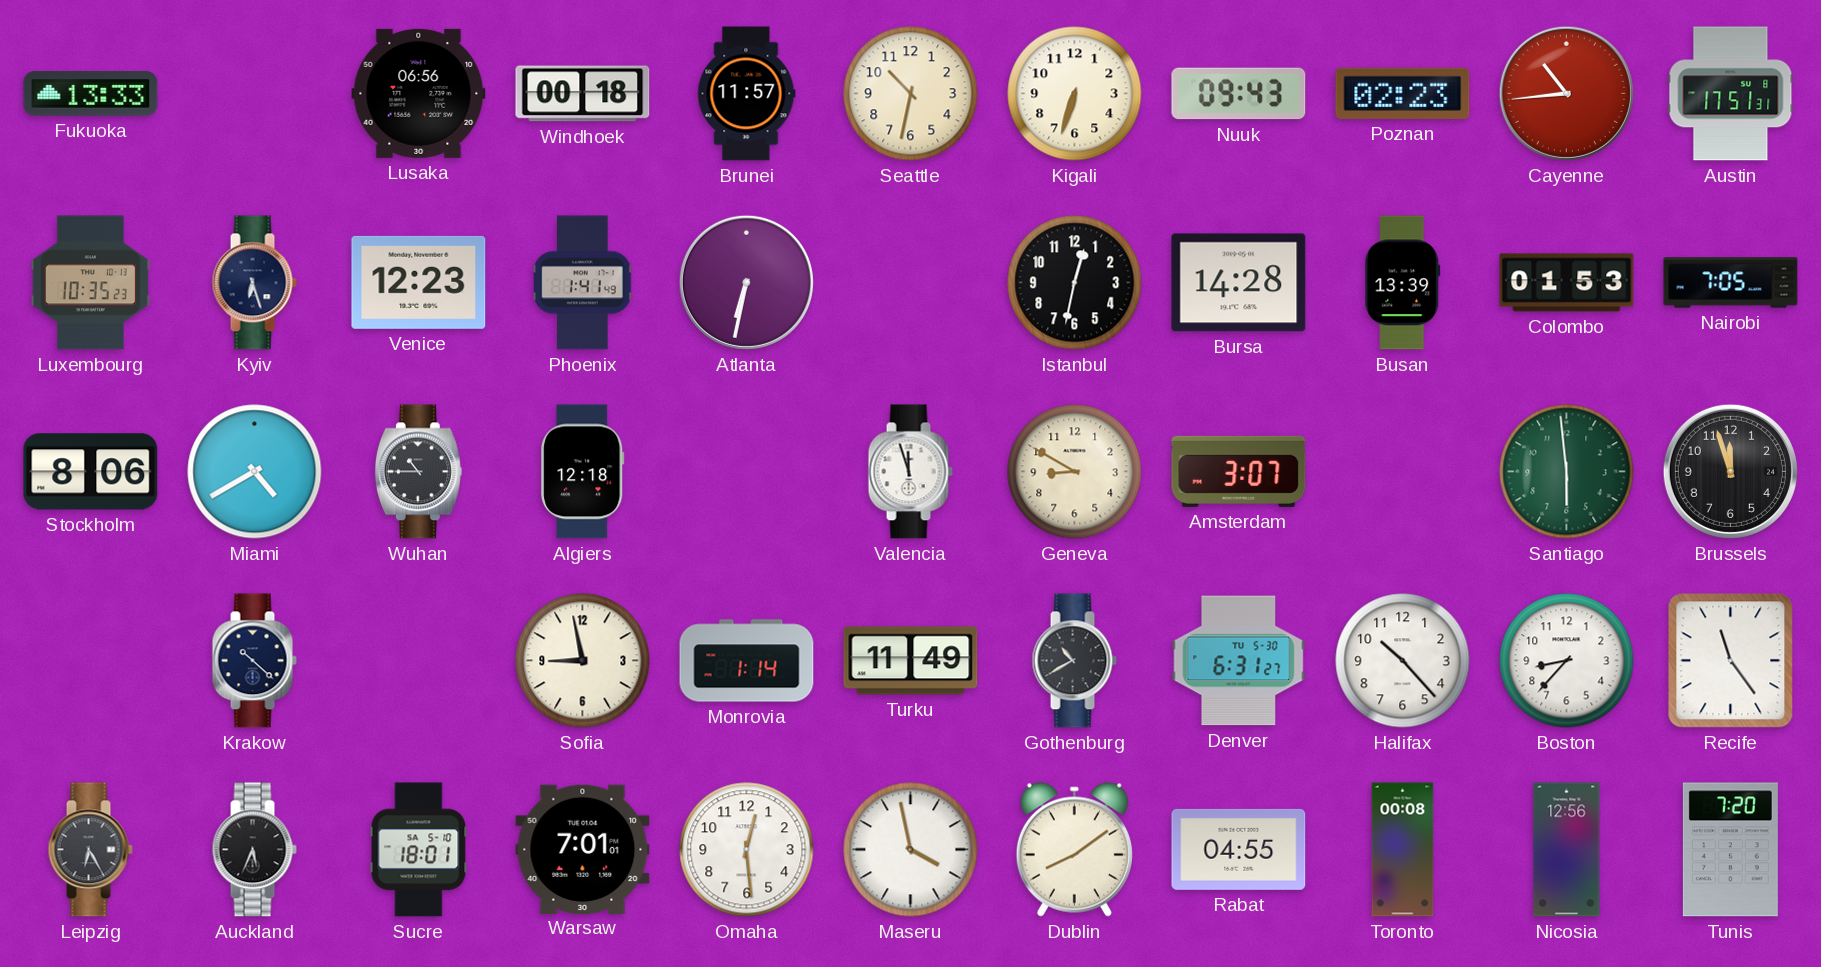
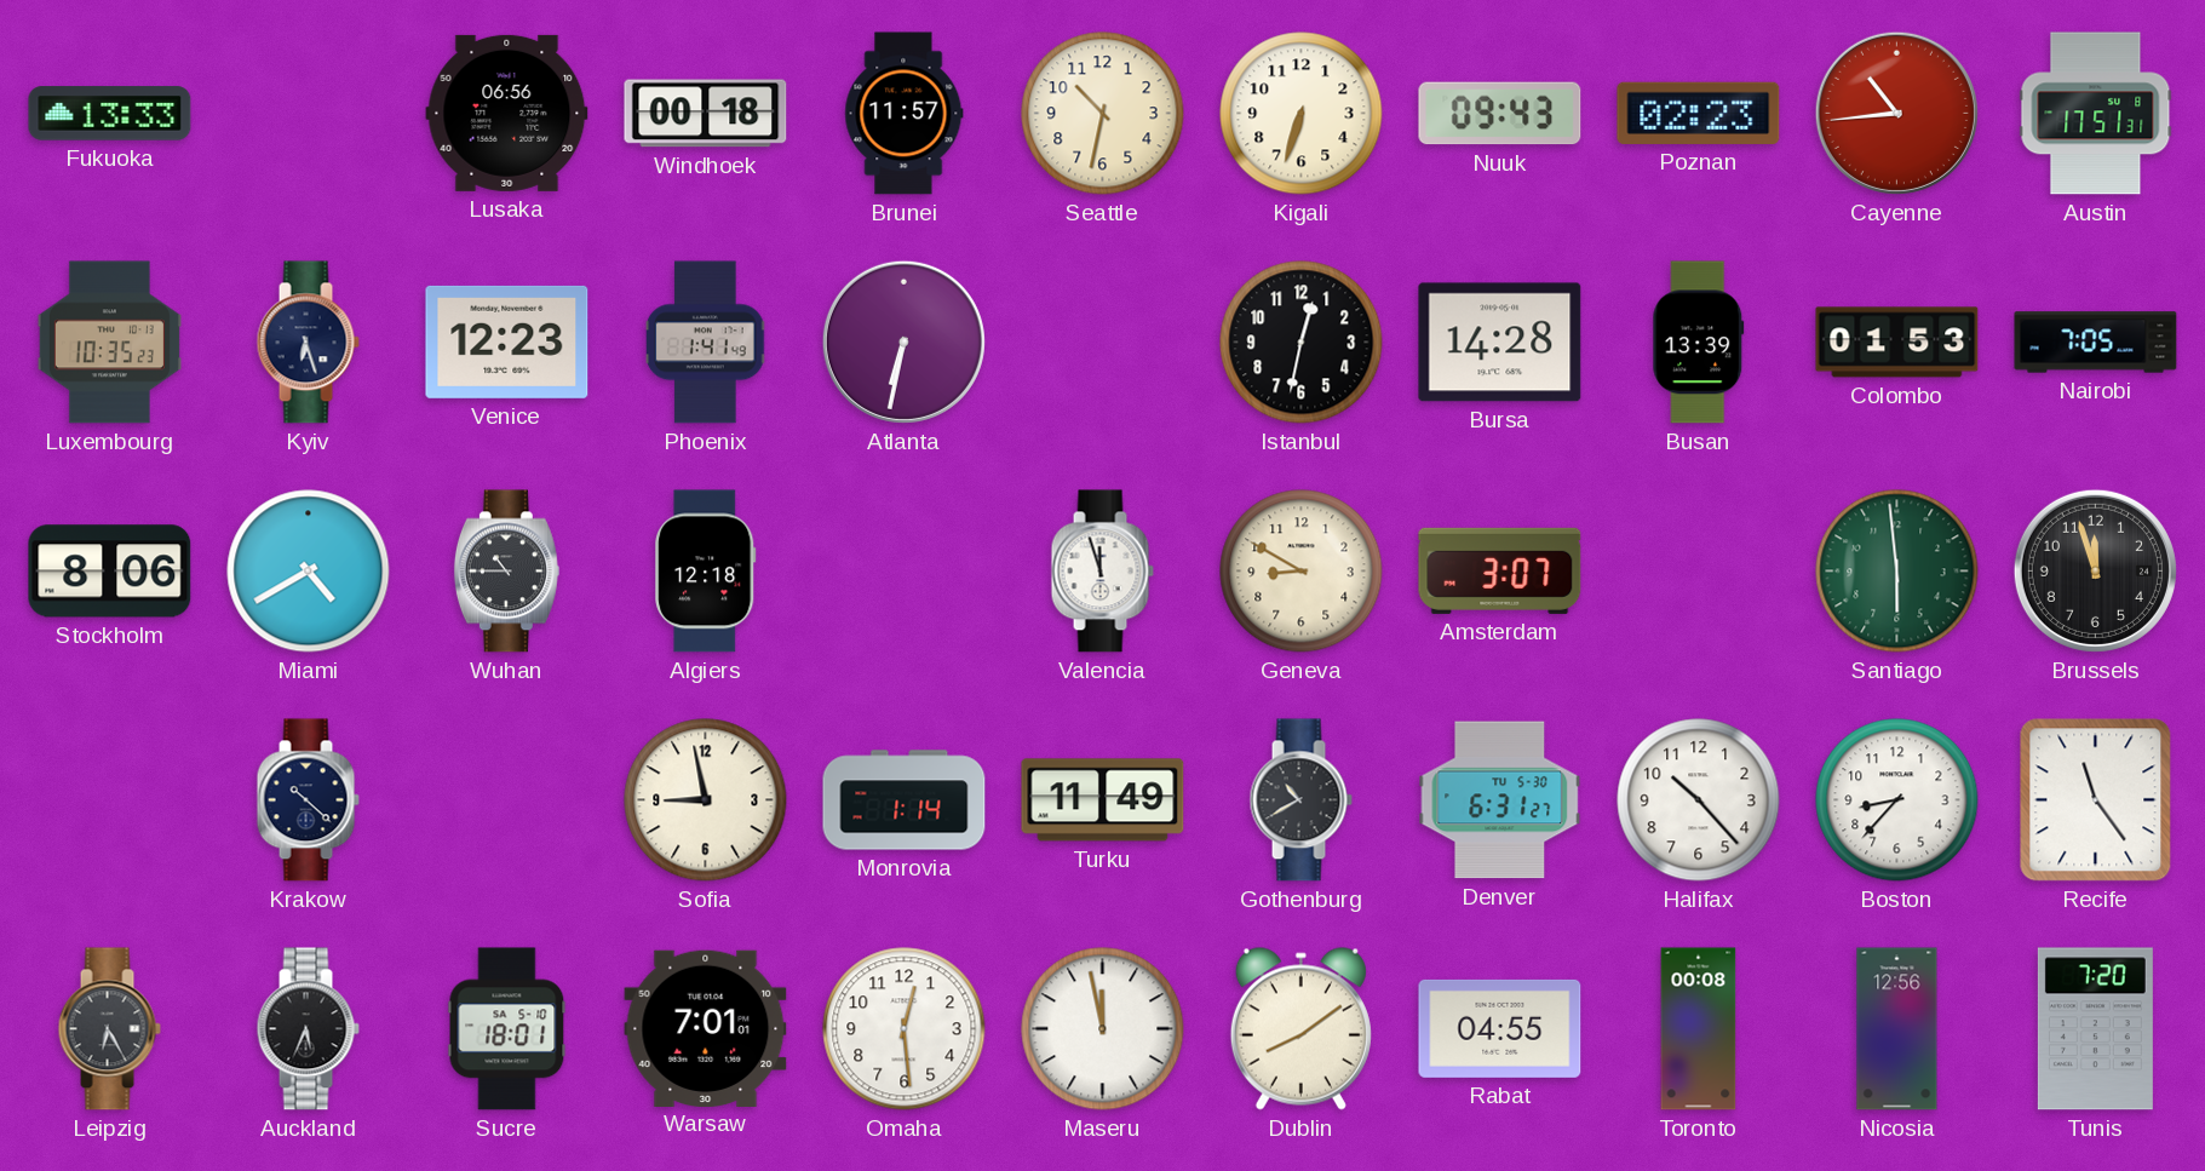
Maseru: 3:58 -> 11:58
